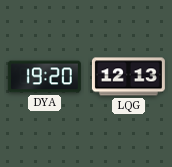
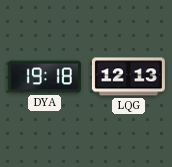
DYA: 19:20 -> 19:18
